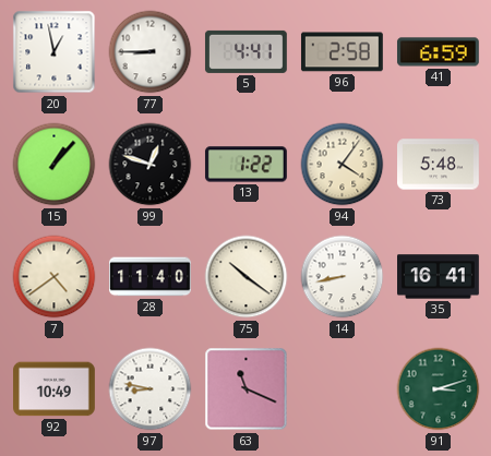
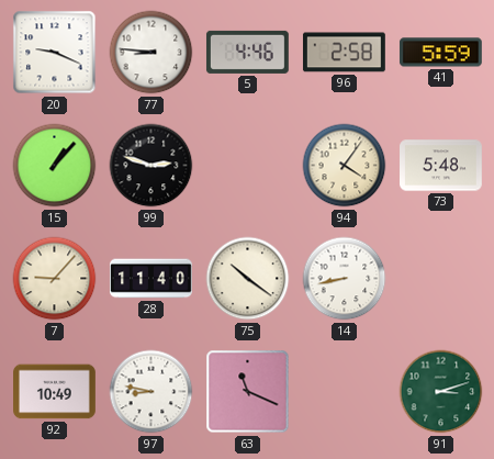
20: 12:58 -> 9:19
77: 8:45 -> 8:46
5: 4:41 -> 4:46
41: 6:59 -> 5:59
99: 12:48 -> 2:48
13: 1:22 -> none
7: 4:39 -> 9:07
35: 16:41 -> none
